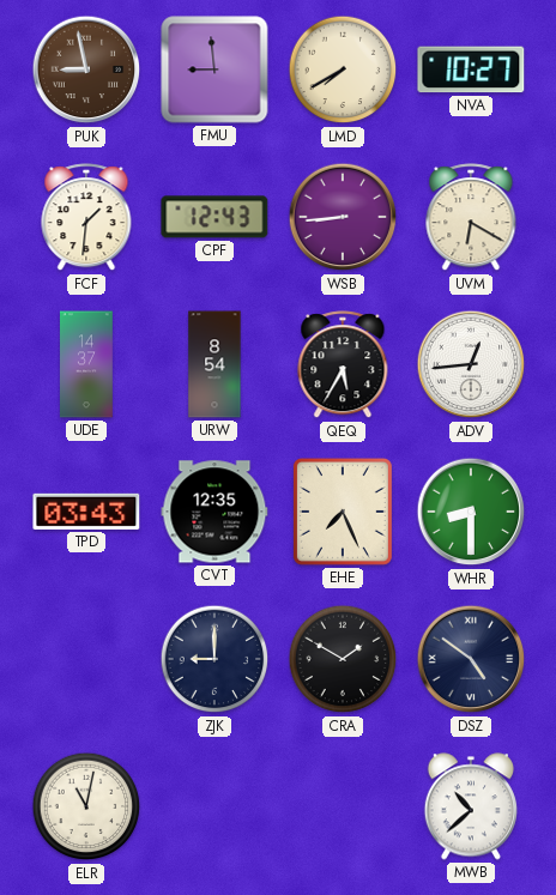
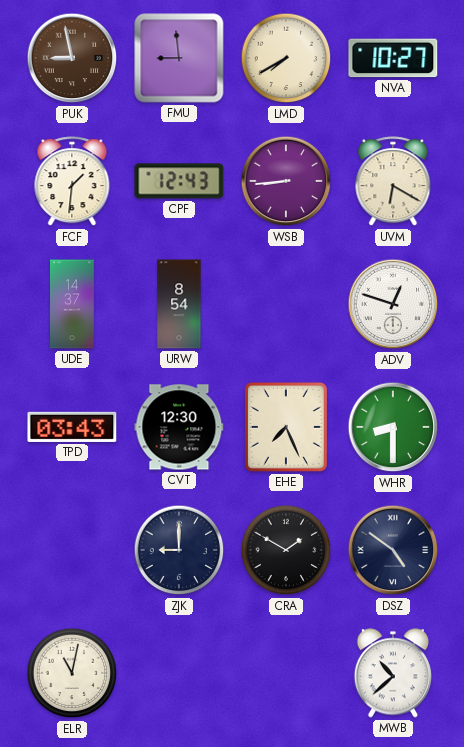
QEQ: 5:35 -> none
ADV: 12:44 -> 12:48
CVT: 12:35 -> 12:30
